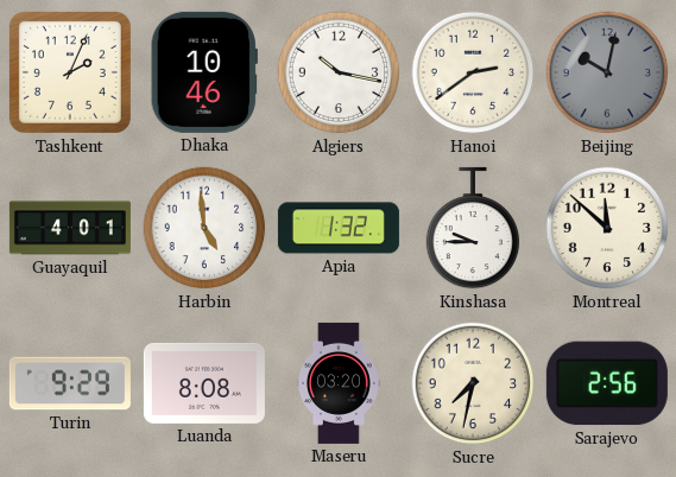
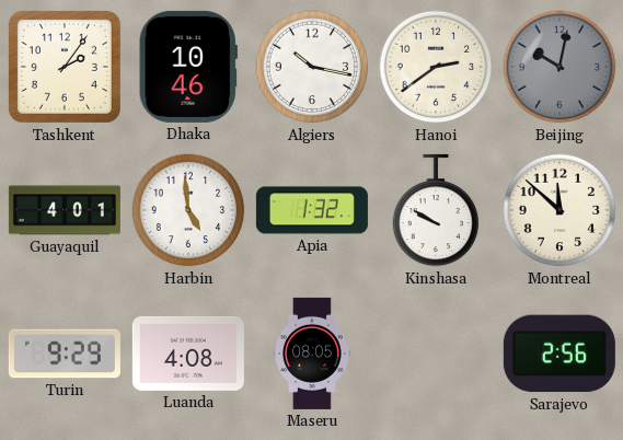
Tashkent: 2:04 -> 2:06
Kinshasa: 9:45 -> 9:50
Luanda: 8:08 -> 4:08
Maseru: 03:20 -> 08:05
Sucre: 7:32 -> none
